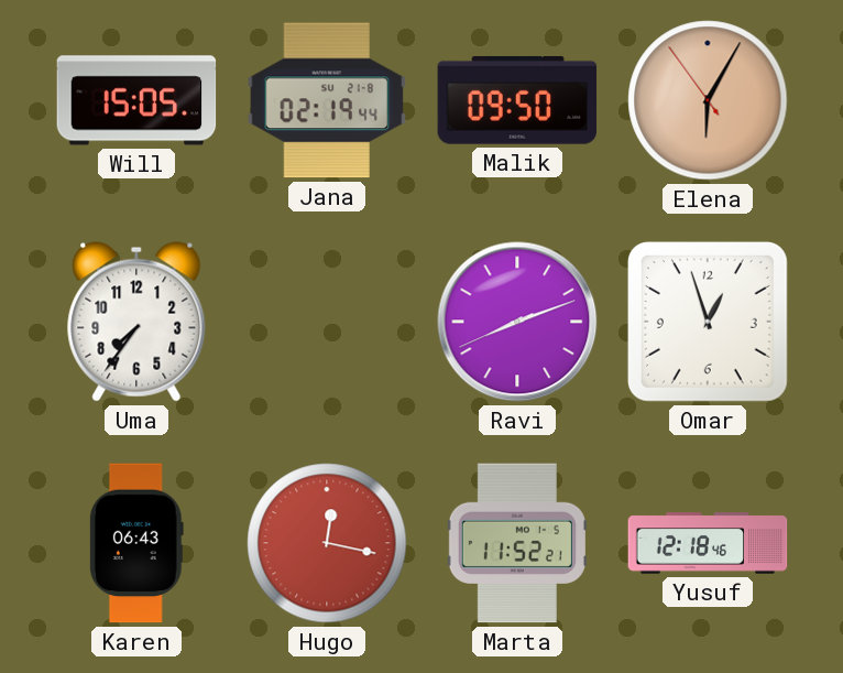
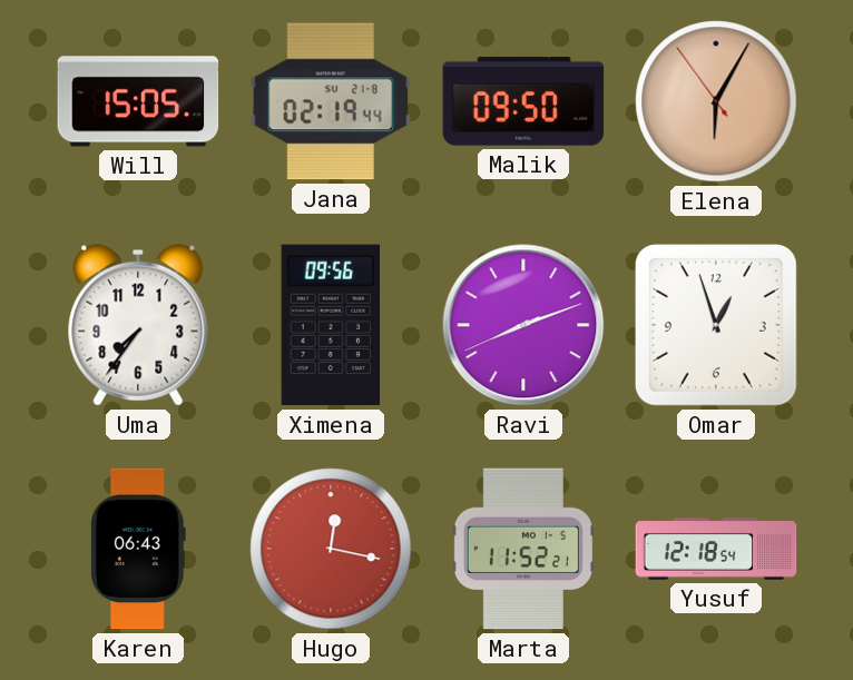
Ximena: none -> 09:56
Yusuf: 12:18:46 -> 12:18:54
